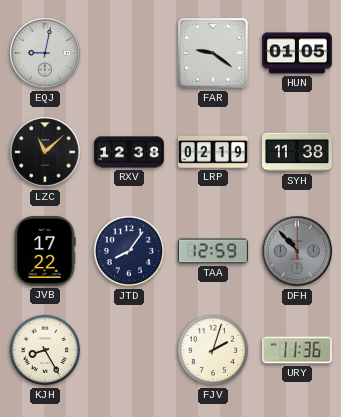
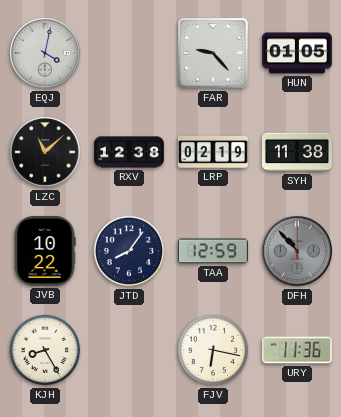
EQJ: 9:02 -> 4:02
FAR: 9:21 -> 9:23
JVB: 17:22 -> 10:22
FJV: 2:03 -> 6:17
